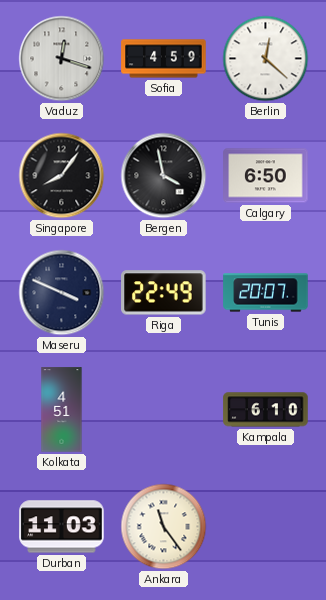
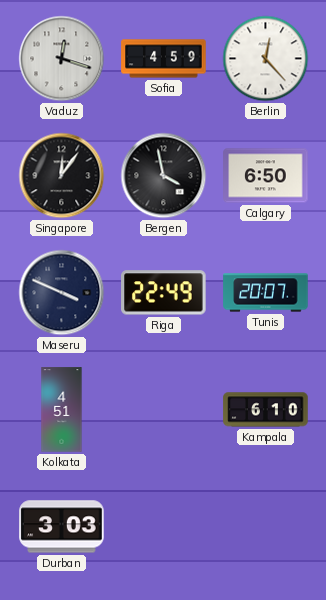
Berlin: 12:22 -> 12:23
Singapore: 8:06 -> 12:06
Durban: 11:03 -> 3:03
Ankara: 11:24 -> none
